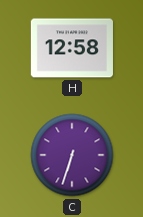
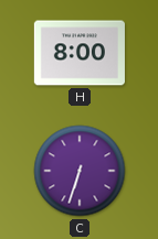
H: 12:58 -> 8:00
